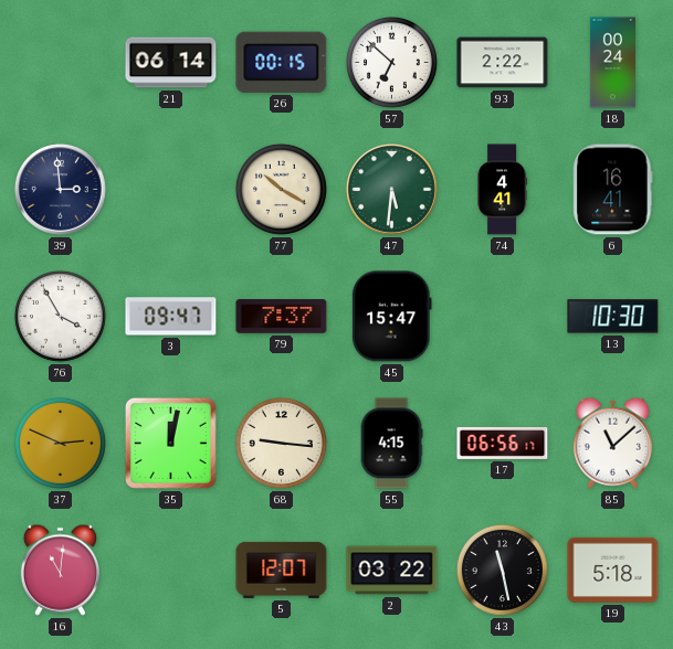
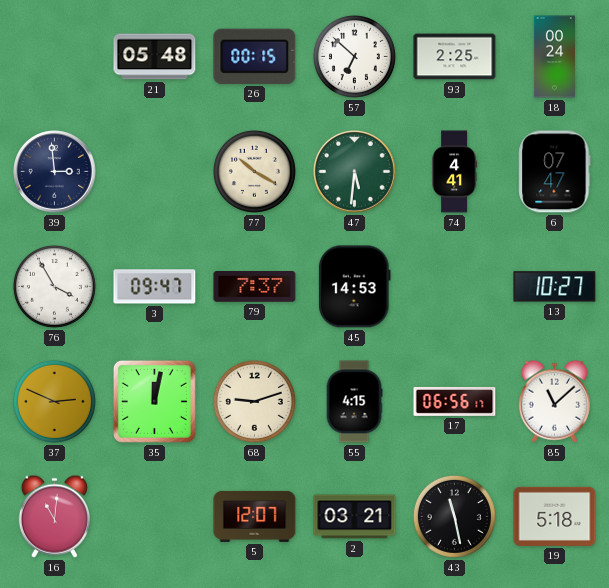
21: 06:14 -> 05:48
93: 2:22 -> 2:25
6: 16:41 -> 07:47
45: 15:47 -> 14:53
13: 10:30 -> 10:27
68: 9:16 -> 9:12
2: 03:22 -> 03:21
